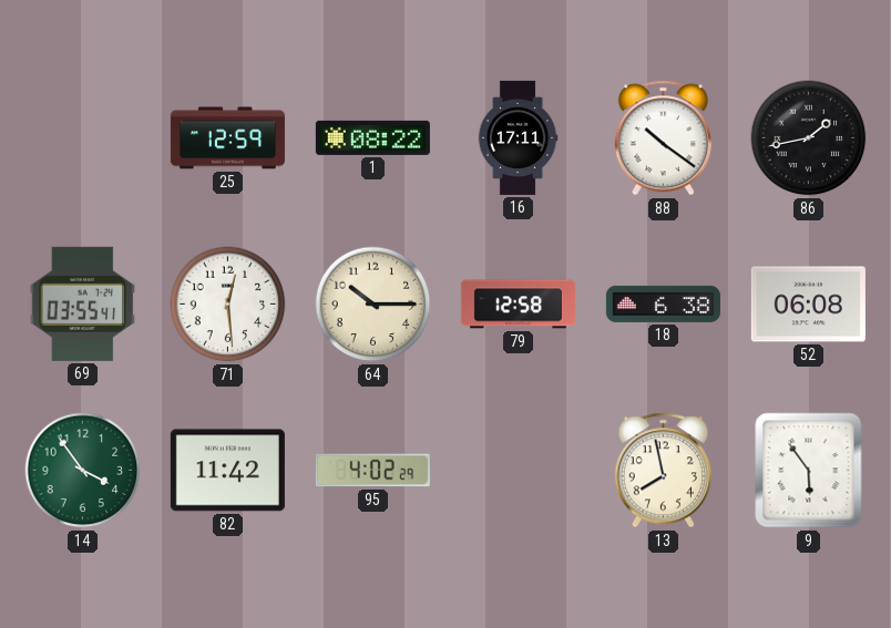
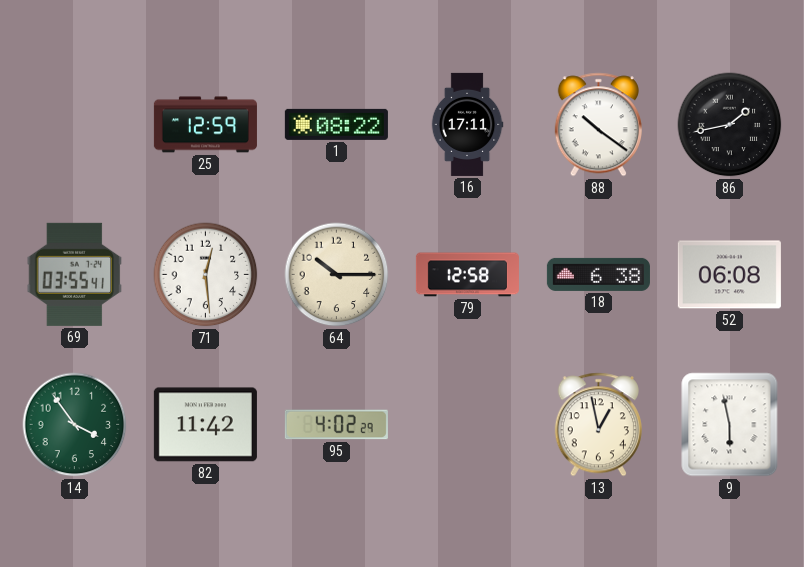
13: 7:58 -> 12:58
9: 5:54 -> 5:58
